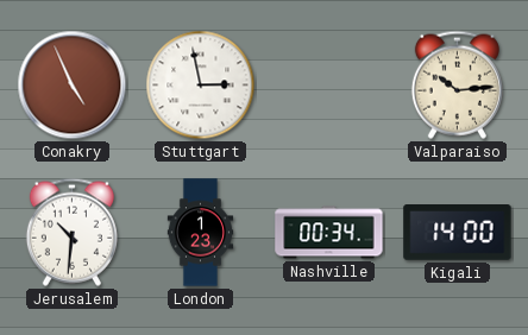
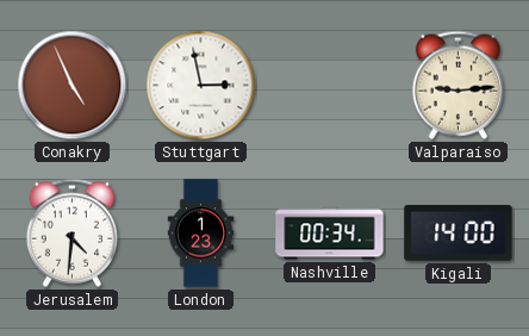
Valparaiso: 10:14 -> 9:14
Jerusalem: 10:31 -> 4:31
